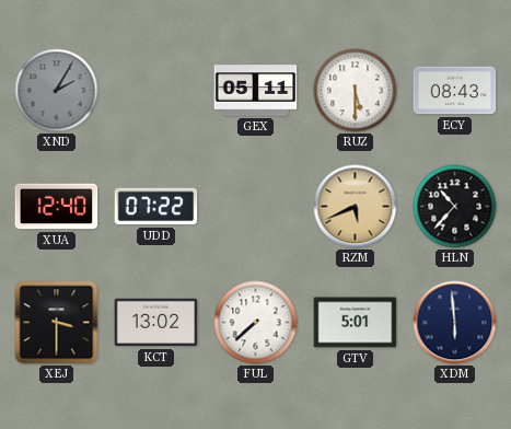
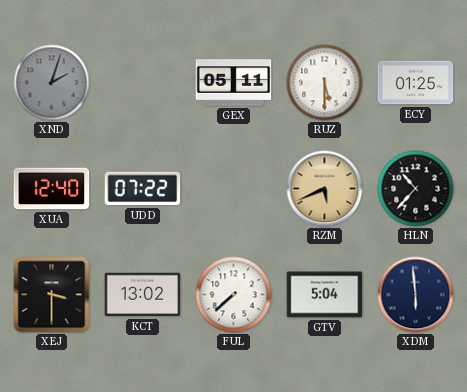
XND: 2:05 -> 2:03
ECY: 08:43 -> 01:25
GTV: 5:01 -> 5:04
